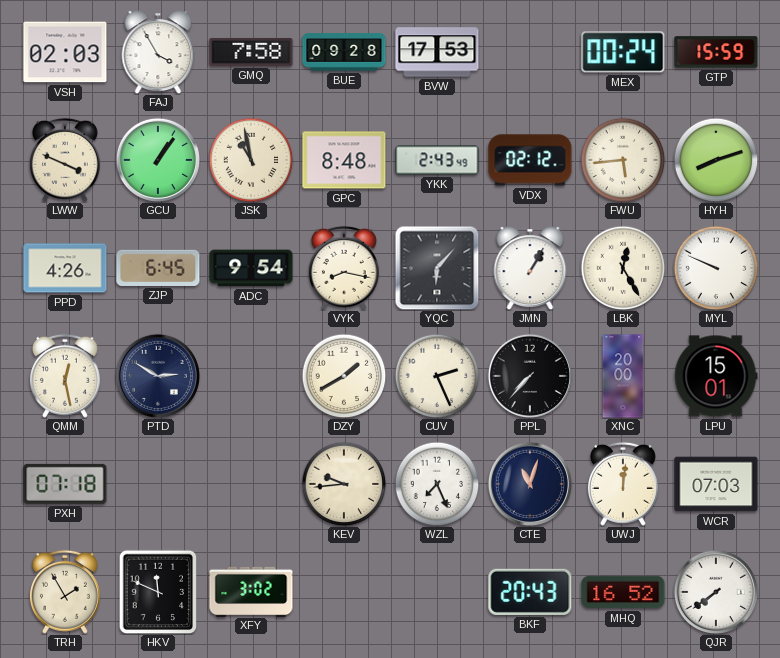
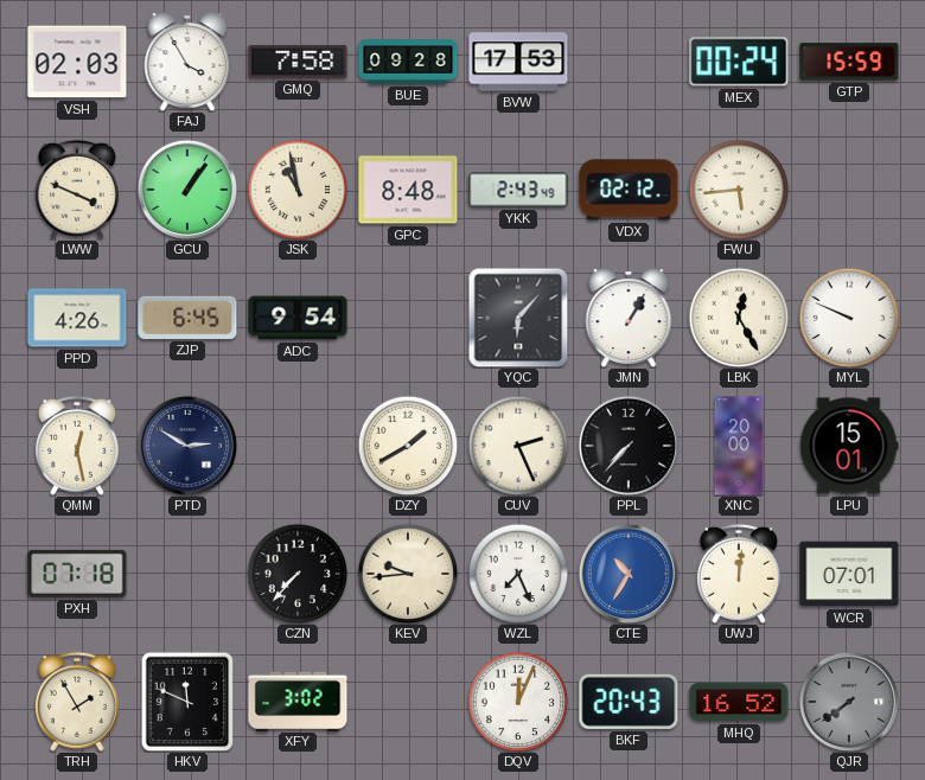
HYH: 8:12 -> none
VYK: 8:17 -> none
CZN: none -> 7:37
CTE: 11:03 -> 10:35
CTE dial: navy -> blue
WCR: 07:03 -> 07:01
DQV: none -> 12:04
QJR dial: white -> grey
